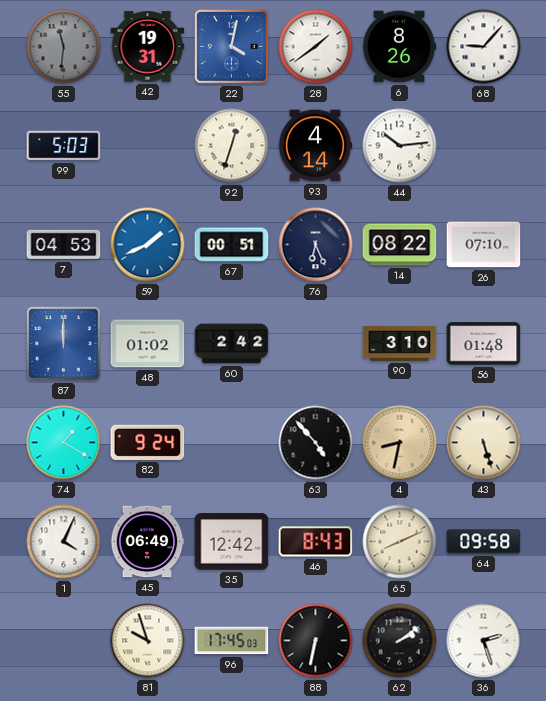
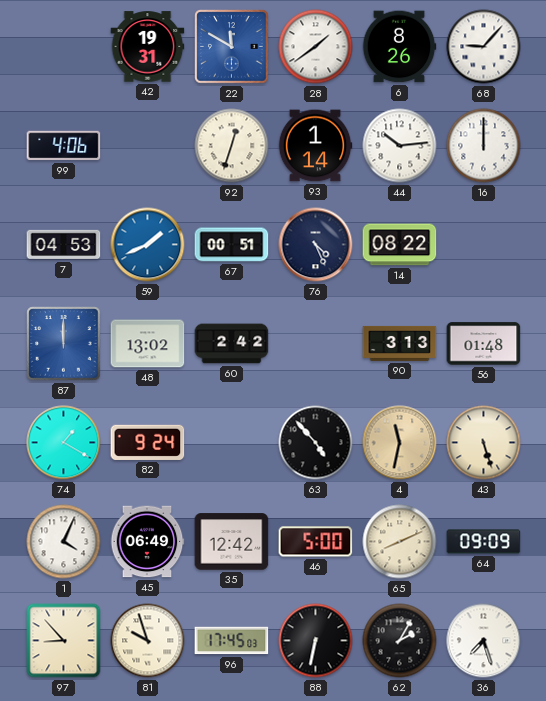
55: 11:31 -> none
22: 4:02 -> 11:50
99: 5:03 -> 4:06
93: 4:14 -> 1:14
16: none -> 12:00
76: 6:26 -> 4:26
26: 07:10 -> none
48: 01:02 -> 13:02
90: 3:10 -> 3:13
4: 8:32 -> 11:32
46: 8:43 -> 5:00
64: 09:58 -> 09:09
97: none -> 8:53
62: 2:09 -> 2:05
36: 2:27 -> 7:27
